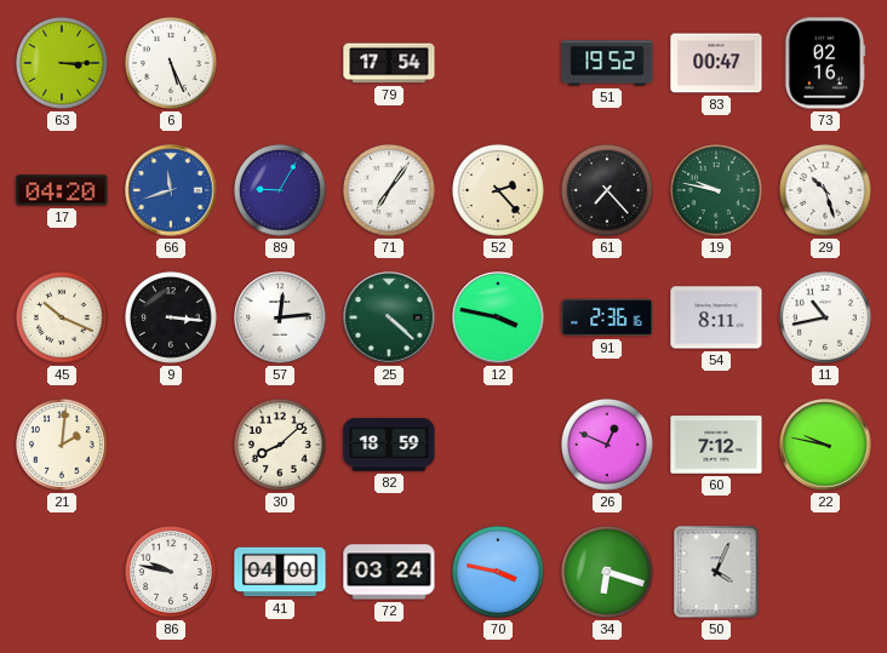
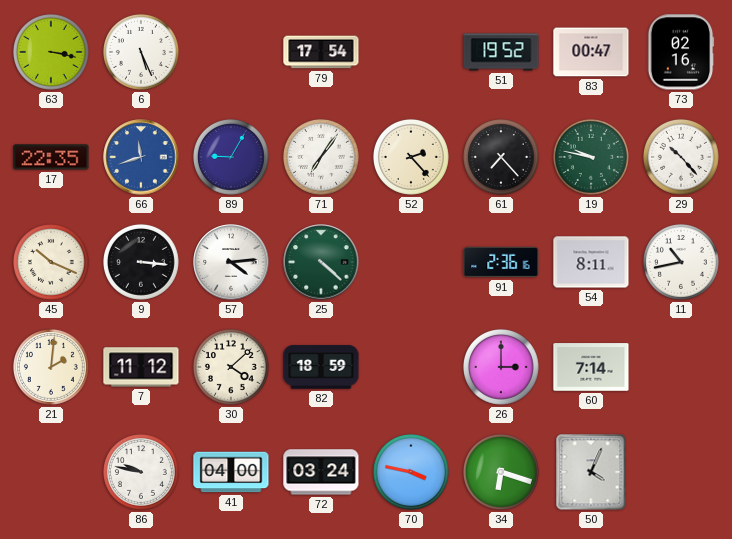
63: 3:15 -> 3:17
17: 04:20 -> 22:35
29: 10:27 -> 10:23
57: 12:14 -> 4:14
12: 3:47 -> none
7: none -> 11:12
30: 8:08 -> 4:08
26: 12:49 -> 3:00
60: 7:12 -> 7:14
22: 9:47 -> none
